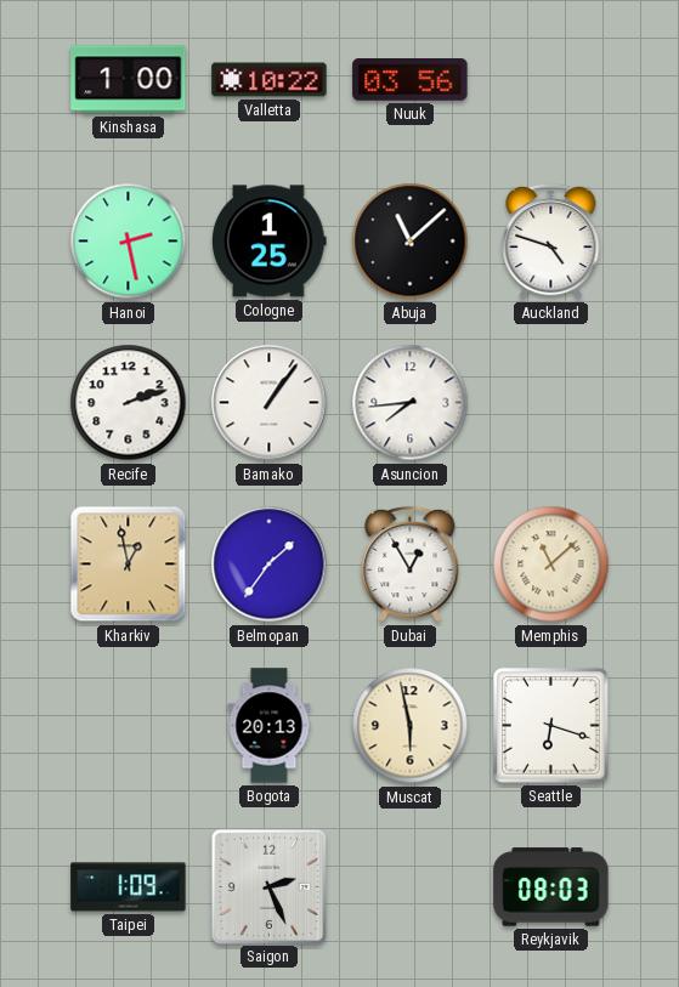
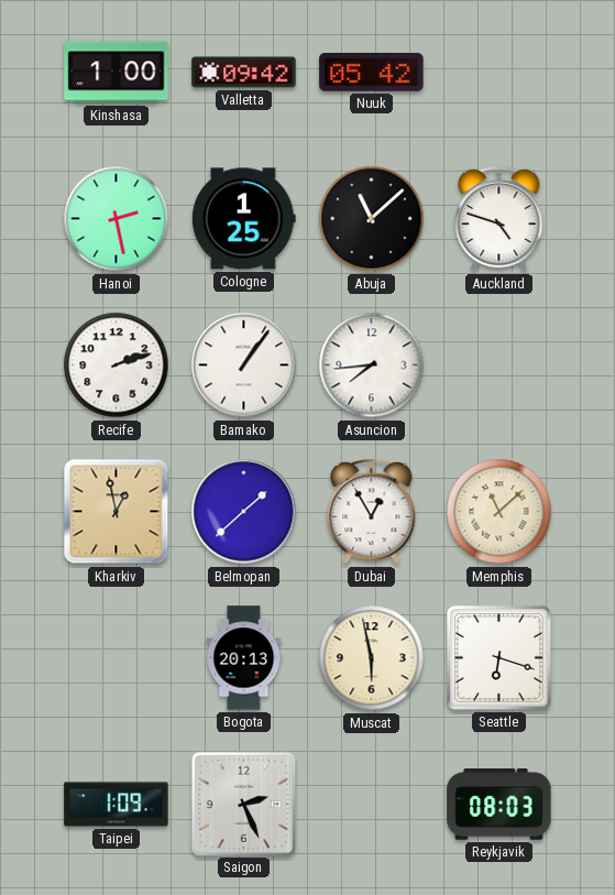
Valletta: 10:22 -> 09:42
Nuuk: 03:56 -> 05:42
Belmopan: 1:36 -> 1:38
